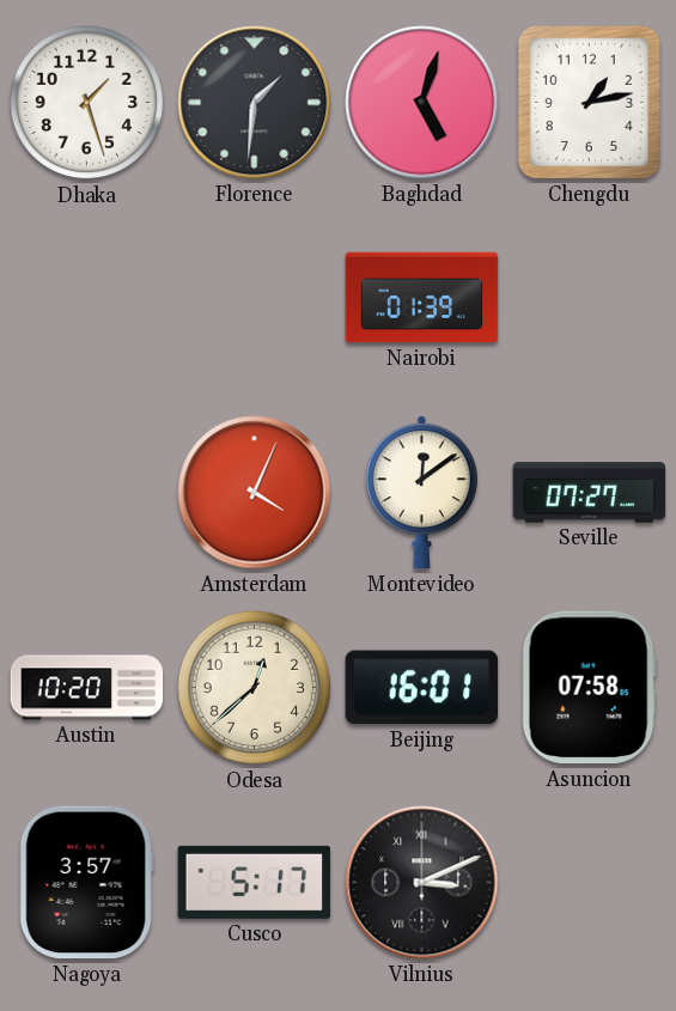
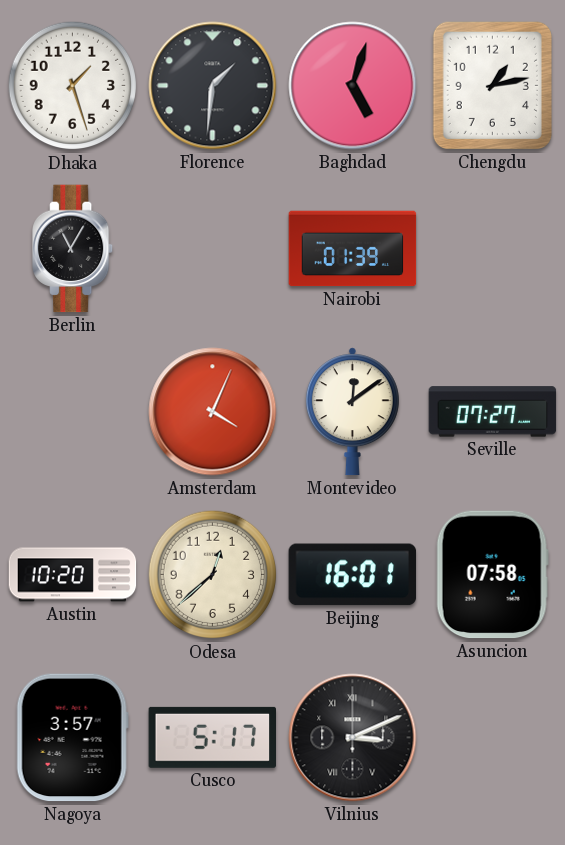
Berlin: none -> 11:05
